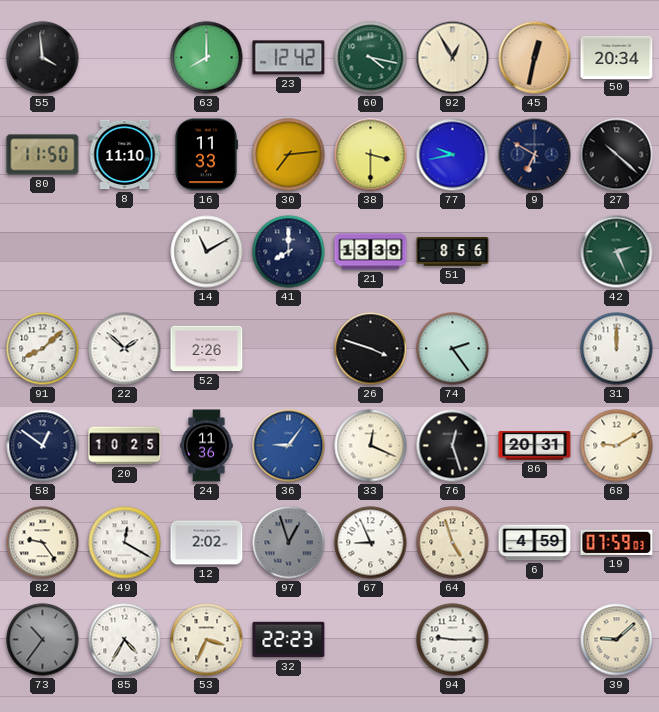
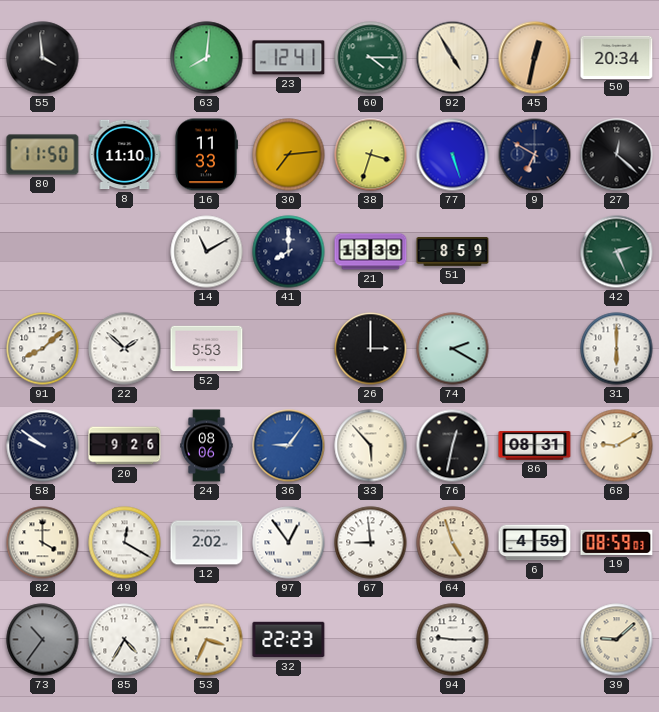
63: 8:00 -> 8:01
23: 12:42 -> 12:41
60: 4:17 -> 4:15
92: 12:55 -> 4:55
38: 3:30 -> 3:33
77: 9:43 -> 5:27
27: 10:22 -> 12:22
51: 8:56 -> 8:59
52: 2:26 -> 5:53
26: 3:48 -> 3:00
74: 2:24 -> 2:20
31: 12:00 -> 6:00
58: 12:51 -> 9:51
20: 10:25 -> 9:26
24: 11:36 -> 08:06
33: 12:19 -> 5:53
76: 12:27 -> 12:32
86: 20:31 -> 08:31
82: 9:24 -> 4:00
97: 12:57 -> 12:54
97 dial: grey -> white
67: 8:56 -> 8:59
19: 07:59 -> 08:59
